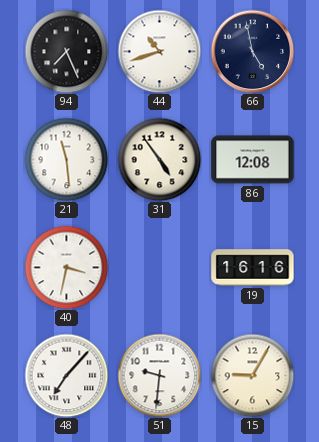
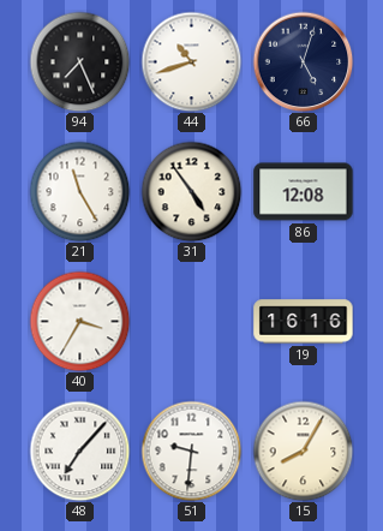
66: 4:58 -> 5:03
21: 11:29 -> 11:25
40: 3:32 -> 3:35
15: 9:05 -> 8:05
